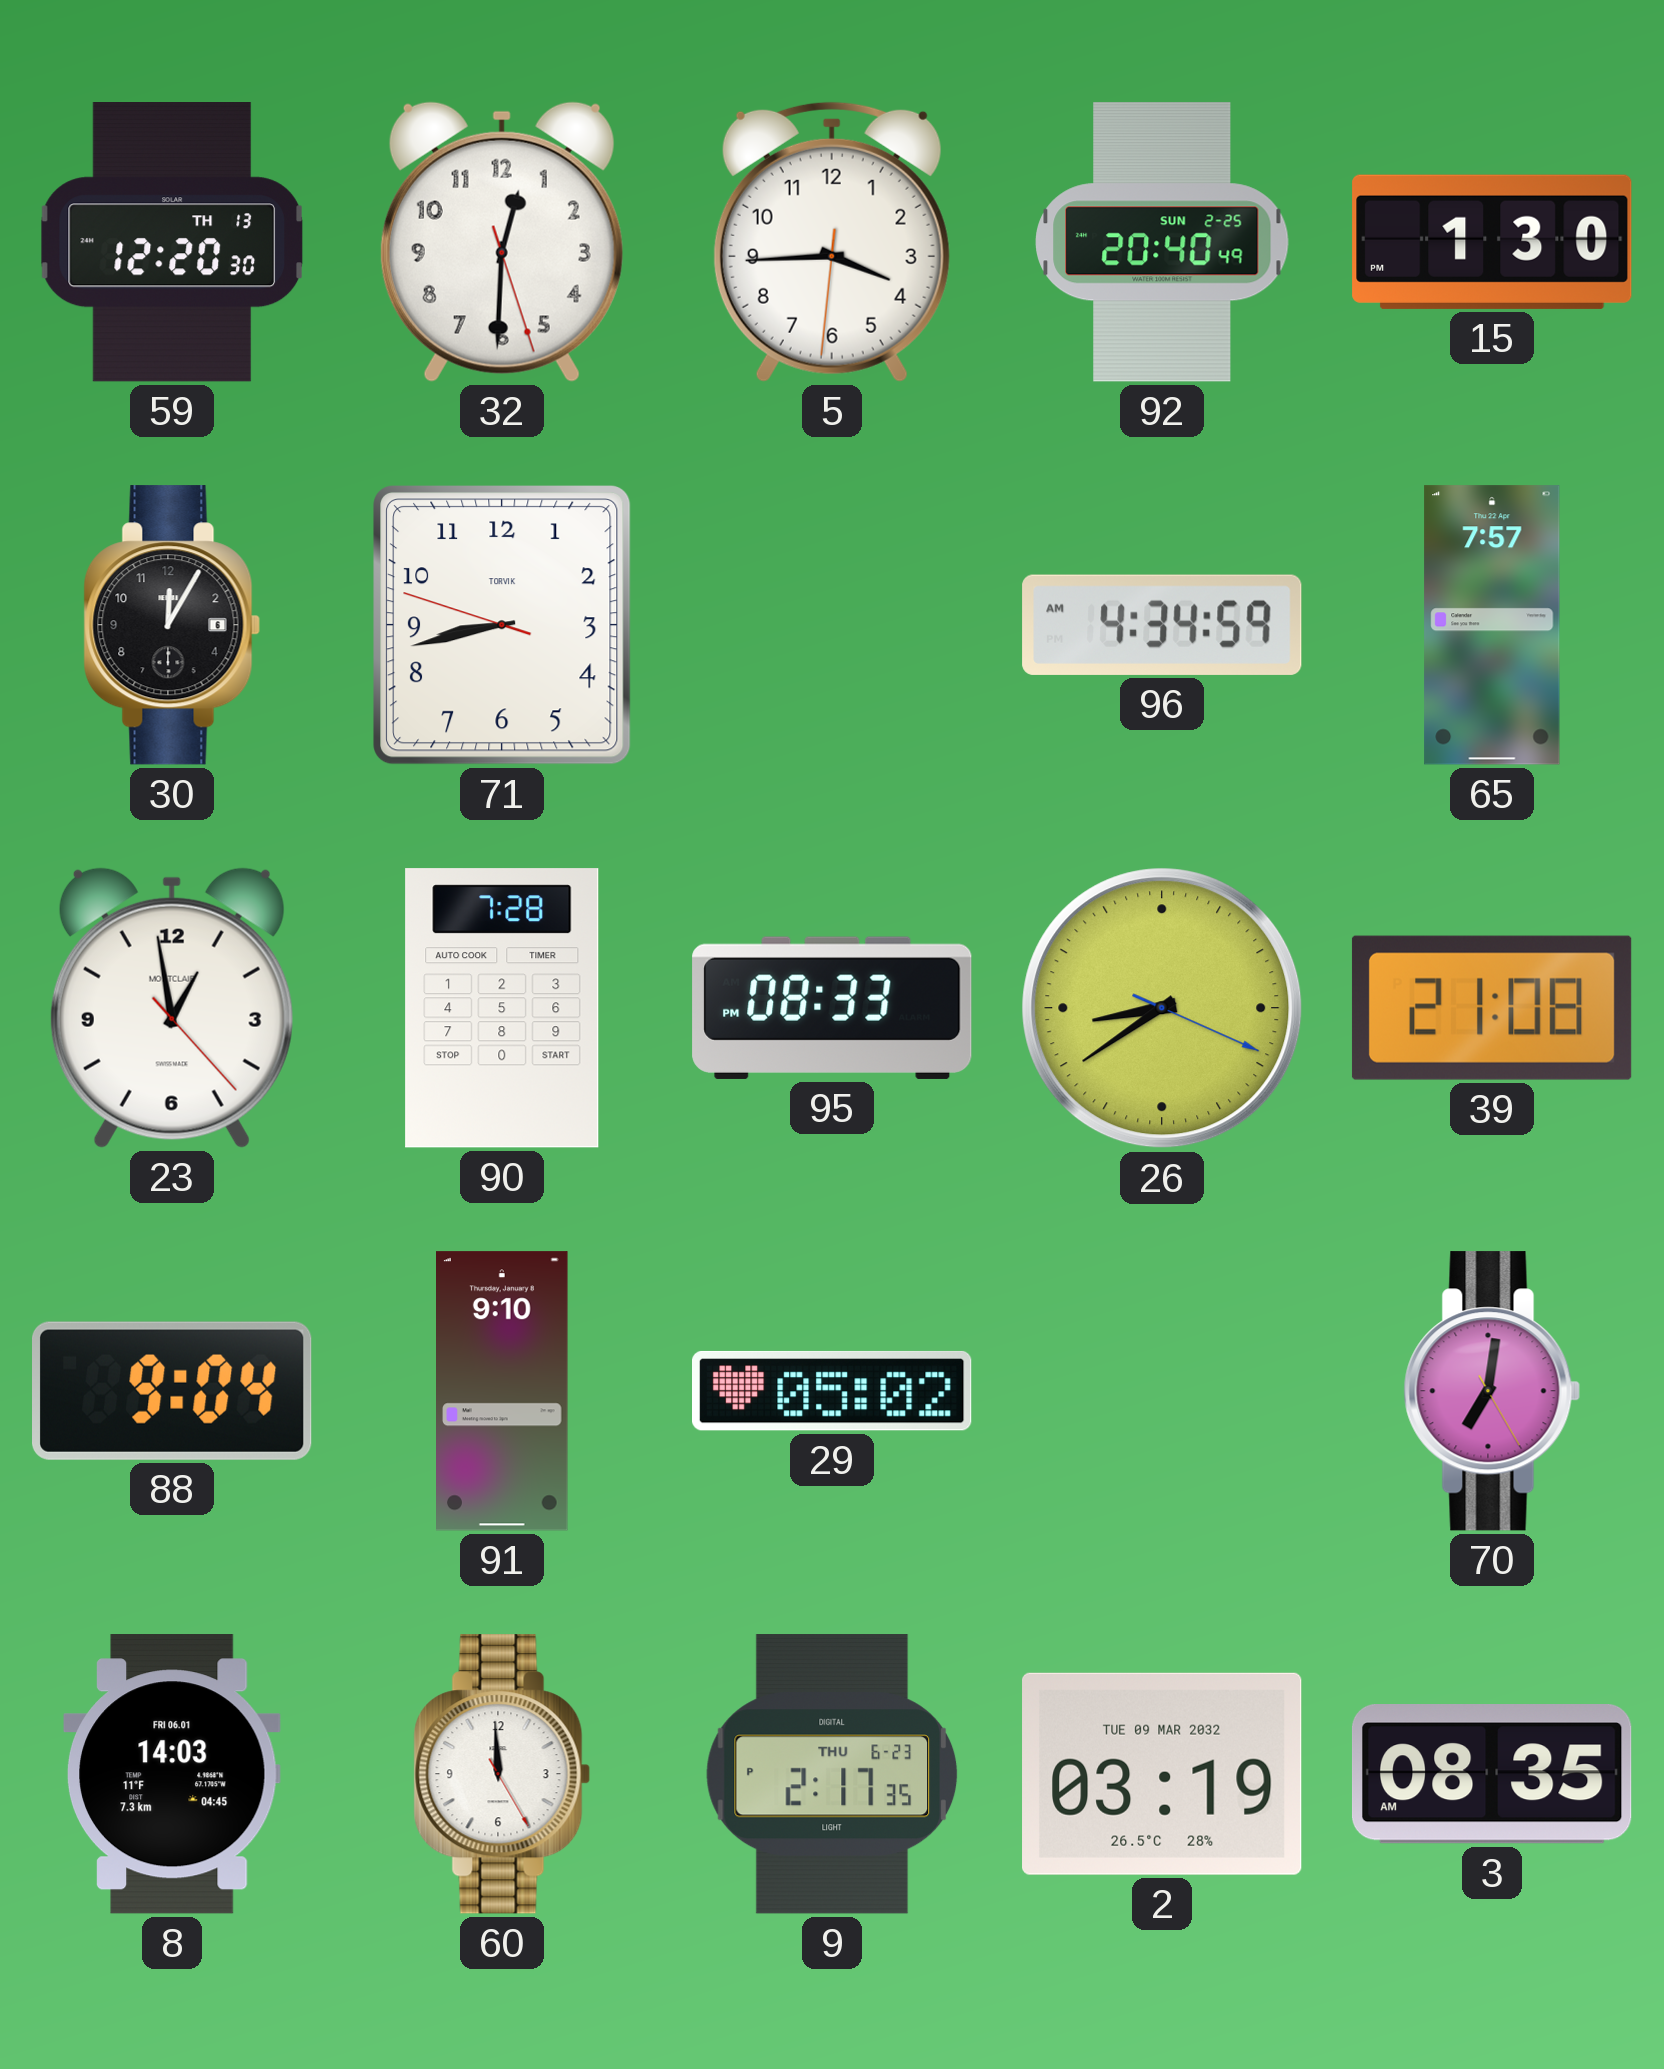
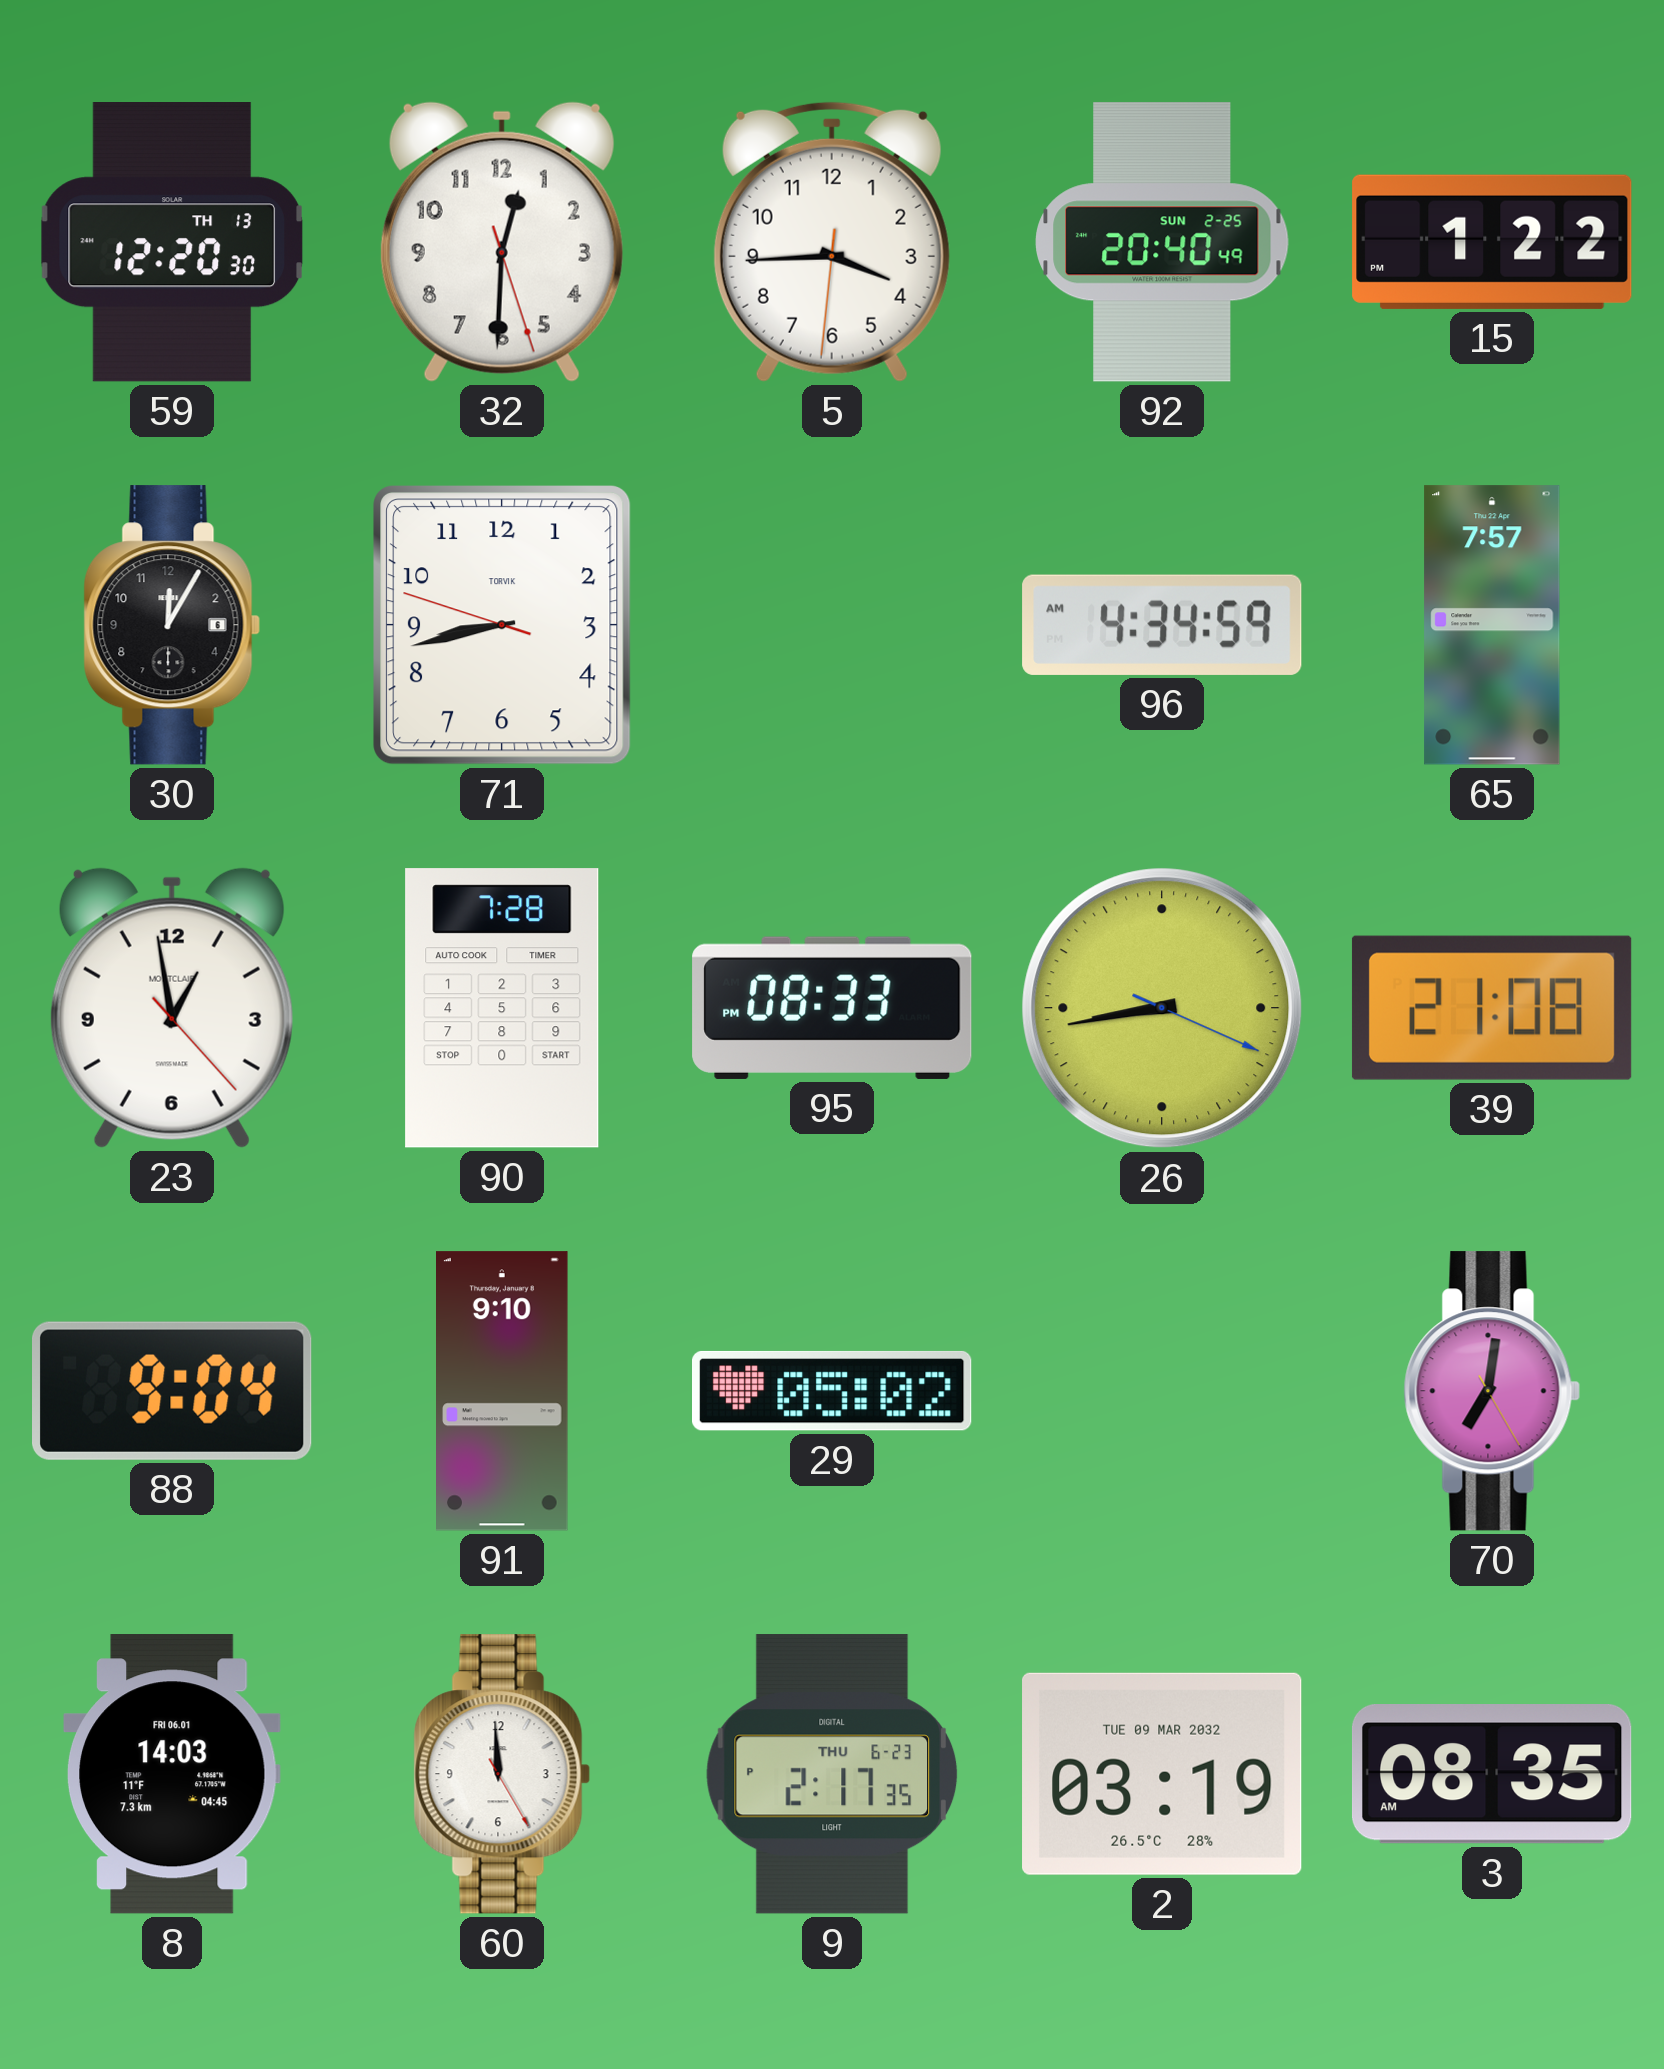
15: 1:30 -> 1:22
26: 8:39 -> 8:43
